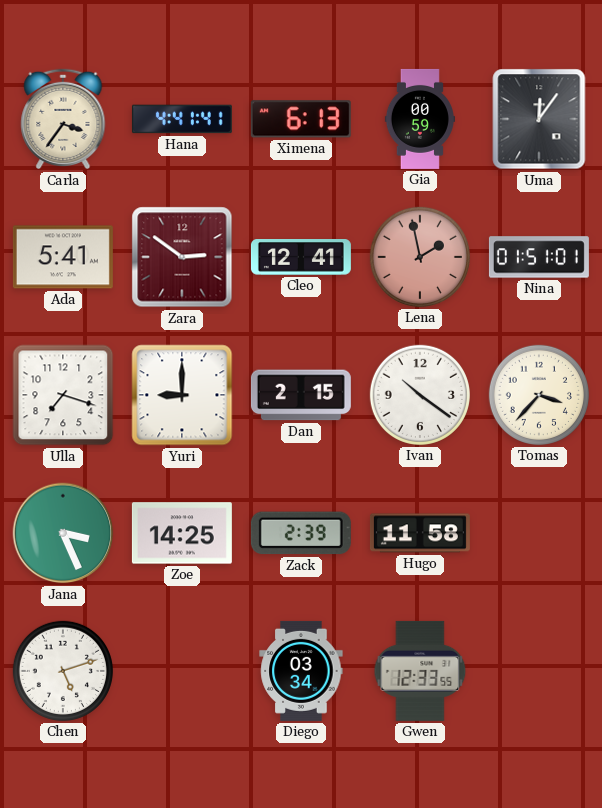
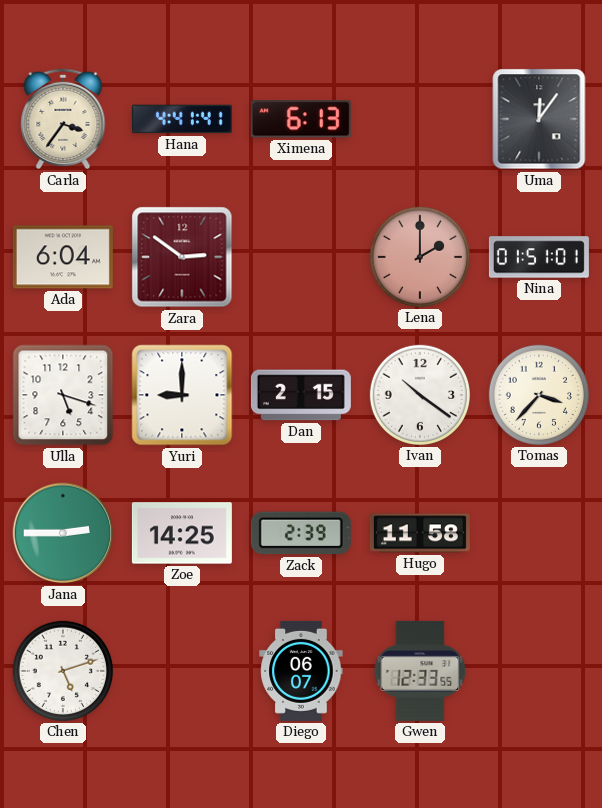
Gia: 00:59 -> none
Ada: 5:41 -> 6:04
Cleo: 12:41 -> none
Lena: 1:58 -> 2:00
Ulla: 7:18 -> 5:18
Jana: 3:26 -> 2:45
Diego: 03:34 -> 06:07
